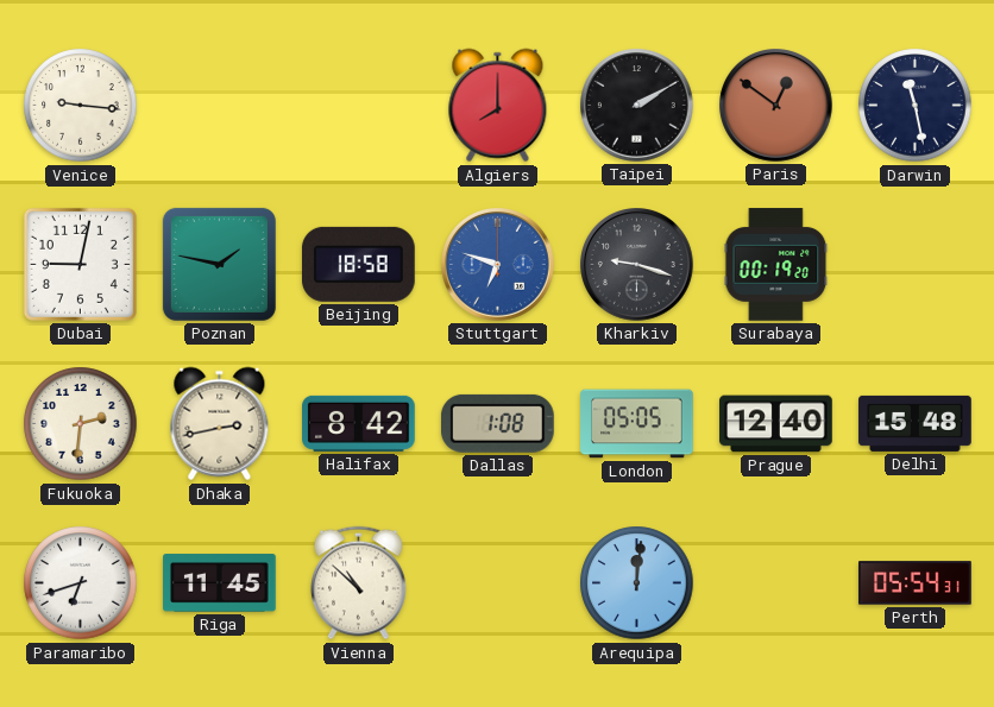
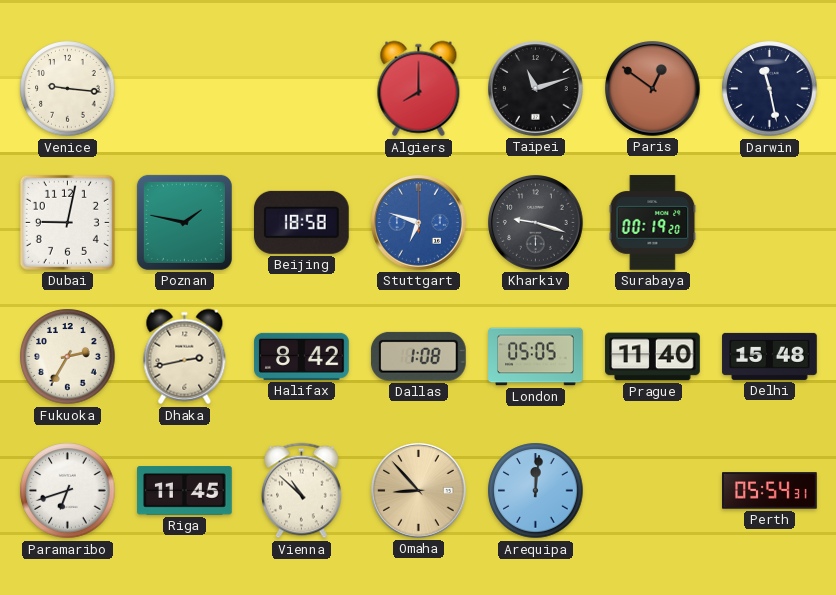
Taipei: 2:10 -> 11:12
Fukuoka: 2:31 -> 2:35
Prague: 12:40 -> 11:40
Omaha: none -> 8:53
